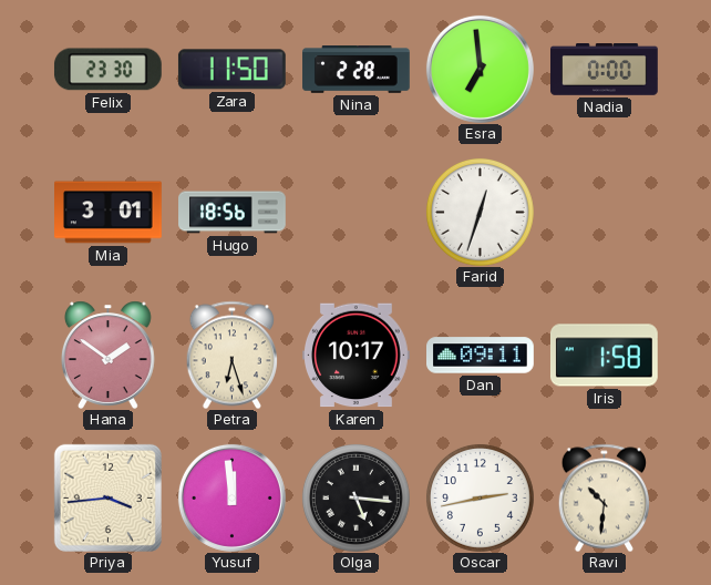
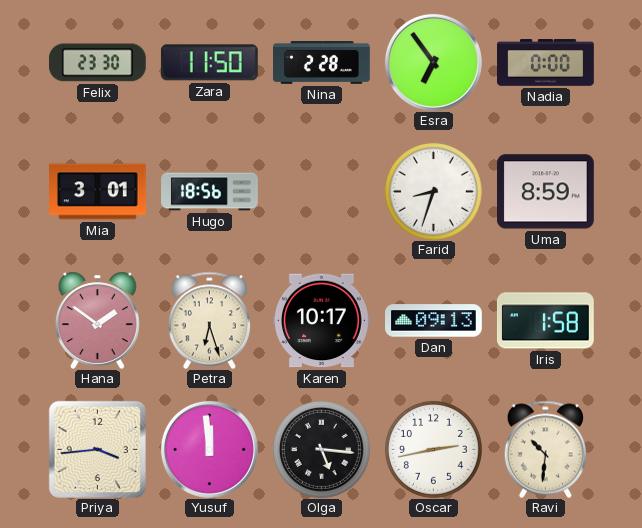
Esra: 6:59 -> 6:54
Farid: 12:33 -> 8:33
Uma: none -> 8:59
Dan: 09:11 -> 09:13
